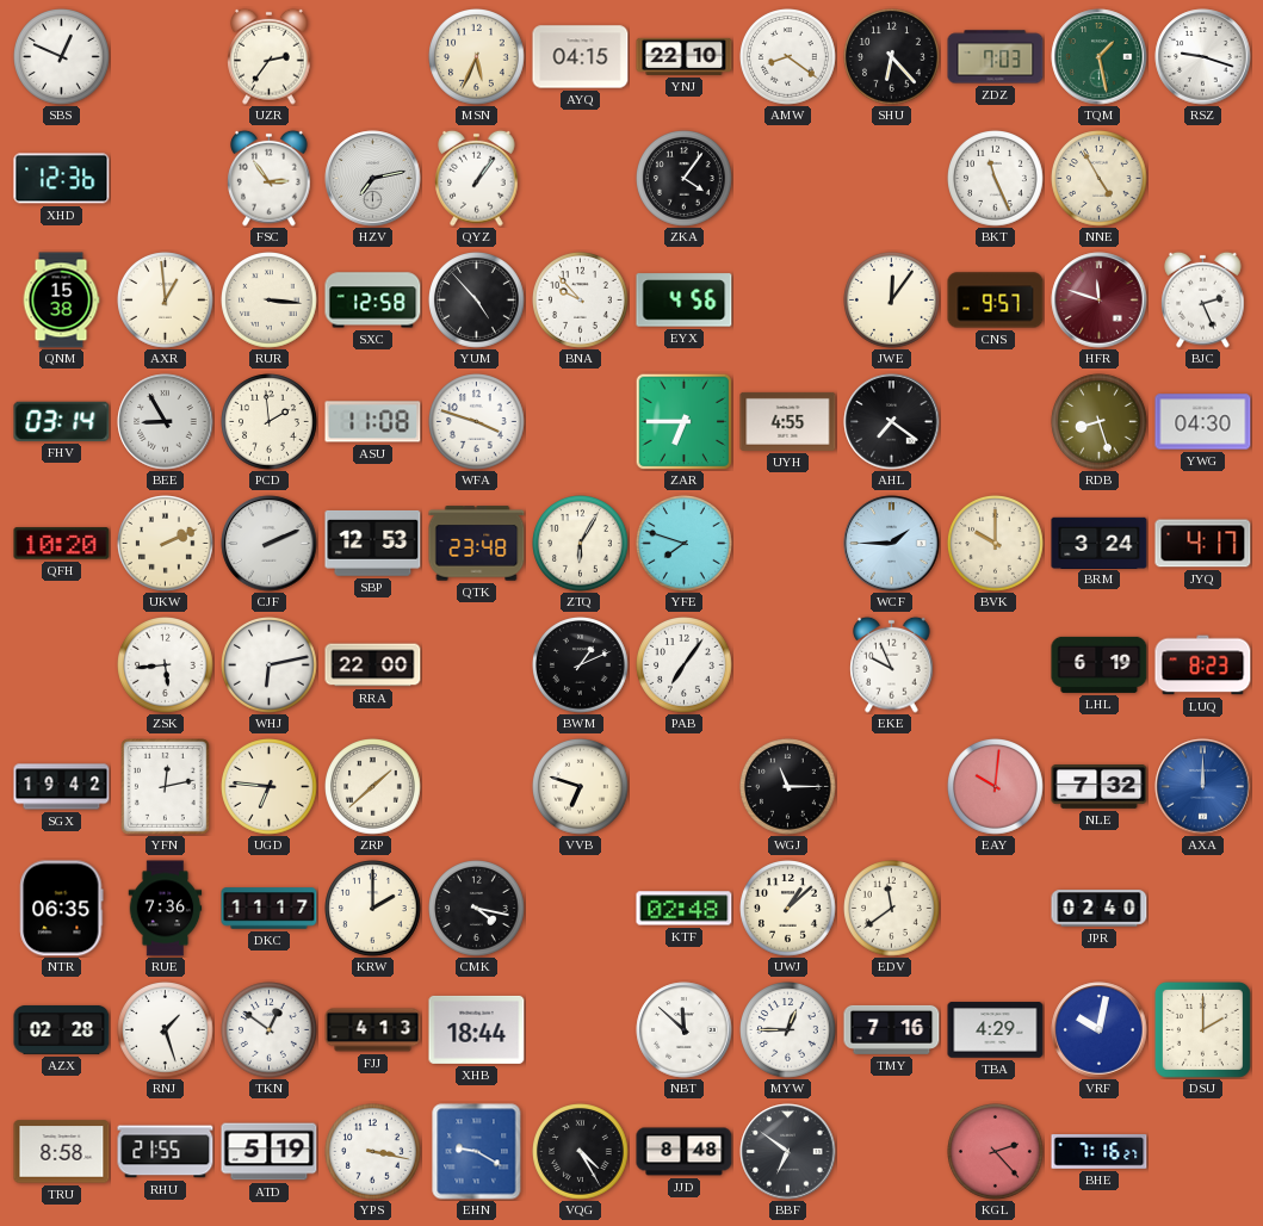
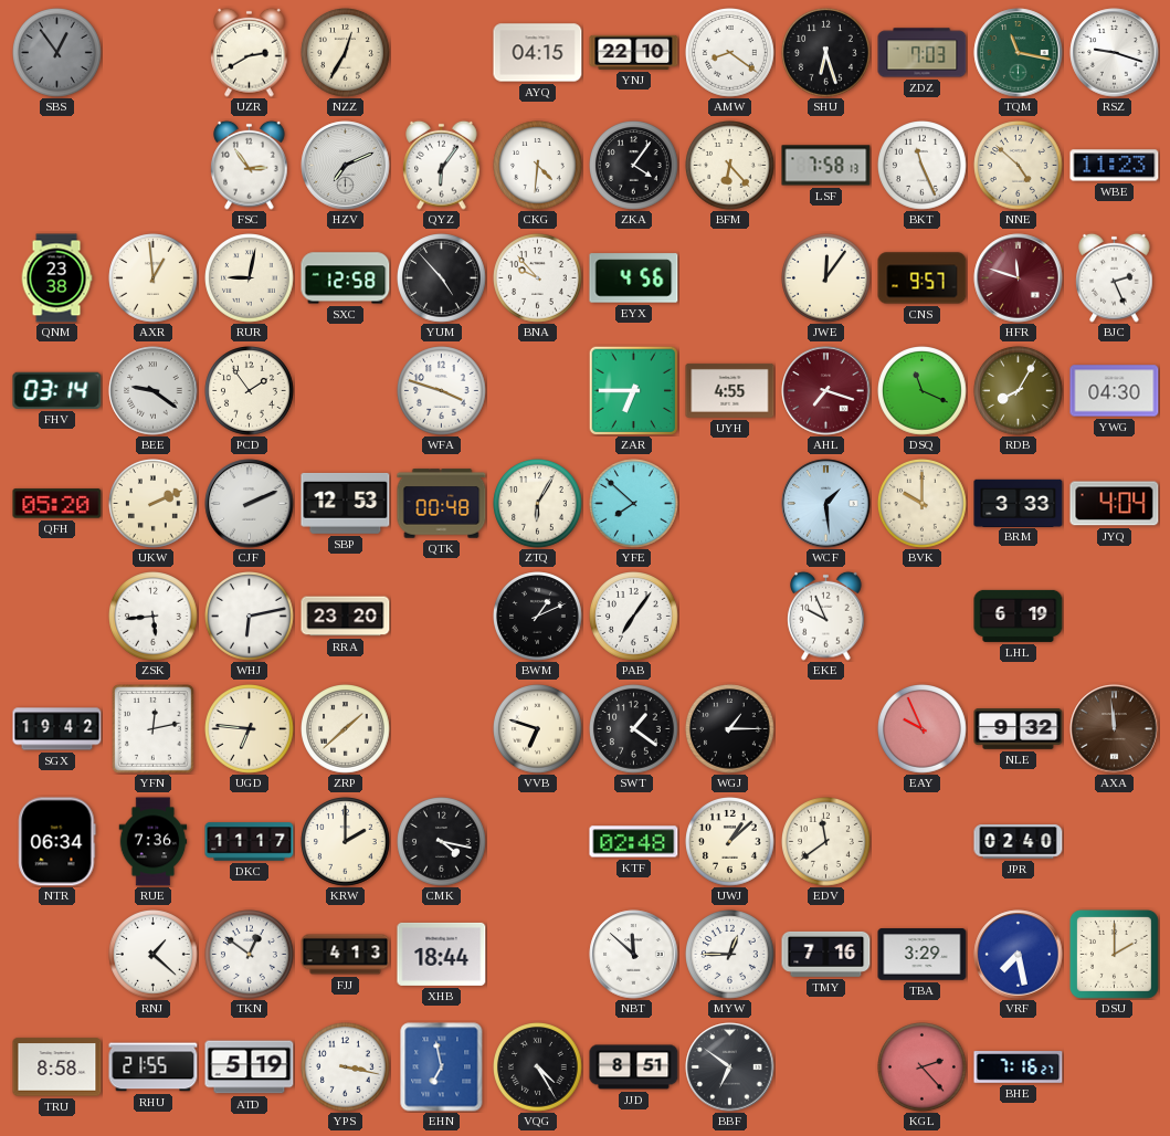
SBS: 12:49 -> 12:54
SBS dial: white -> grey
UZR: 2:36 -> 2:40
NZZ: none -> 12:35
MSN: 5:34 -> none
SHU: 6:23 -> 6:27
TQM: 1:28 -> 11:17
XHD: 12:36 -> none
HZV: 7:13 -> 7:11
QYZ: 1:06 -> 6:06
CKG: none -> 4:31
BFM: none -> 6:23
LSF: none -> 7:58
NNE: 4:55 -> 4:52
WBE: none -> 11:23
QNM: 15:38 -> 23:38
RUR: 3:16 -> 9:02
BEE: 8:55 -> 9:21
PCD: 1:59 -> 1:54
ASU: 11:08 -> none
AHL: 7:21 -> 7:18
AHL dial: black -> burgundy
DSQ: none -> 11:19
RDB: 8:27 -> 8:05
QFH: 10:20 -> 05:20
QTK: 23:48 -> 00:48
YFE: 7:48 -> 7:52
WCF: 1:45 -> 1:29
BRM: 3:24 -> 3:33
JYQ: 4:17 -> 4:04
RRA: 22:00 -> 23:20
LUQ: 8:23 -> none
SWT: none -> 1:21
WGJ: 11:15 -> 1:15
EAY: 10:01 -> 9:56
NLE: 7:32 -> 9:32
AXA: 12:00 -> 11:59
AXA dial: blue -> brown
NTR: 06:35 -> 06:34
AZX: 02:28 -> none
RNJ: 1:27 -> 1:22
TBA: 4:29 -> 3:29
VRF: 10:02 -> 7:28
EHN: 9:20 -> 6:58
JJD: 8:48 -> 8:51
